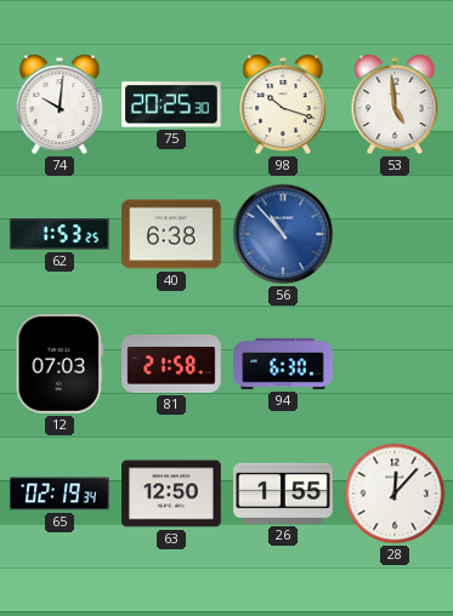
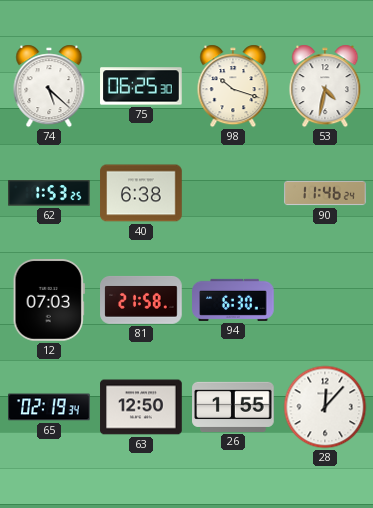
74: 10:01 -> 5:22
75: 20:25 -> 06:25
53: 4:59 -> 4:32
56: 10:53 -> none
90: none -> 11:46
